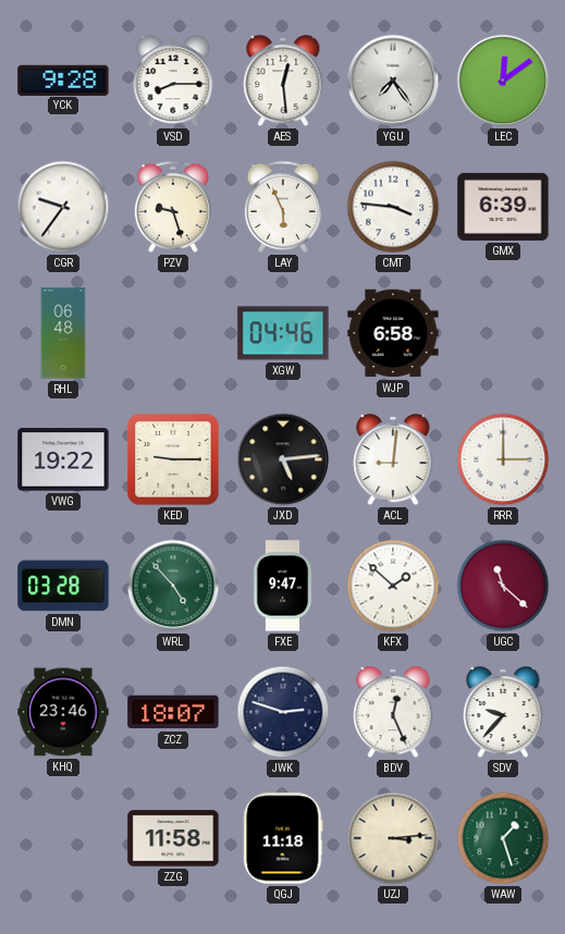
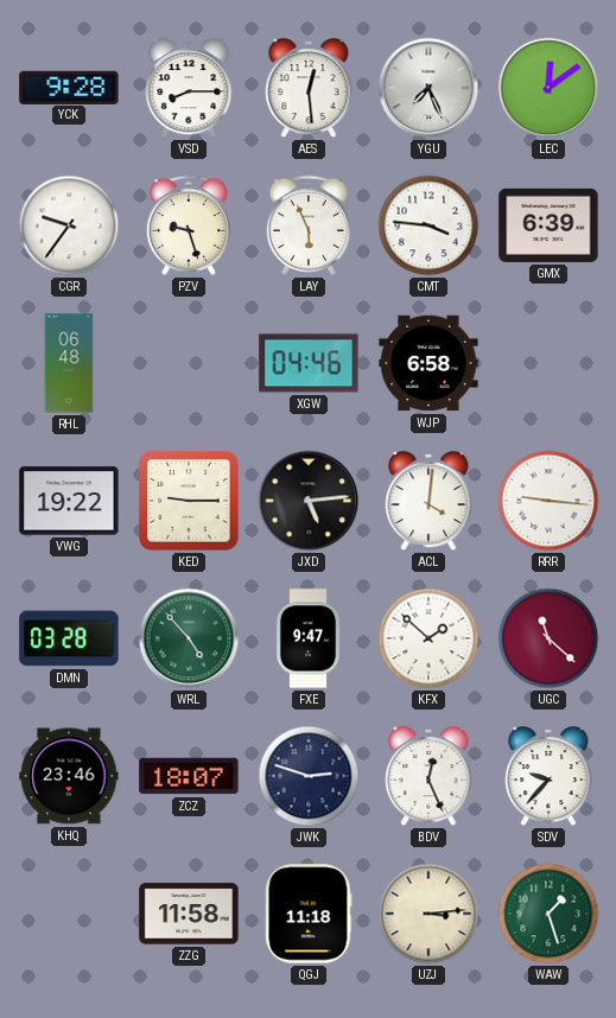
YGU: 7:24 -> 7:26
ACL: 9:01 -> 4:01
RRR: 3:00 -> 9:16
